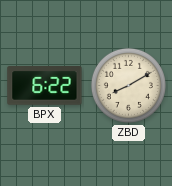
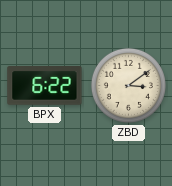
ZBD: 8:10 -> 3:09
